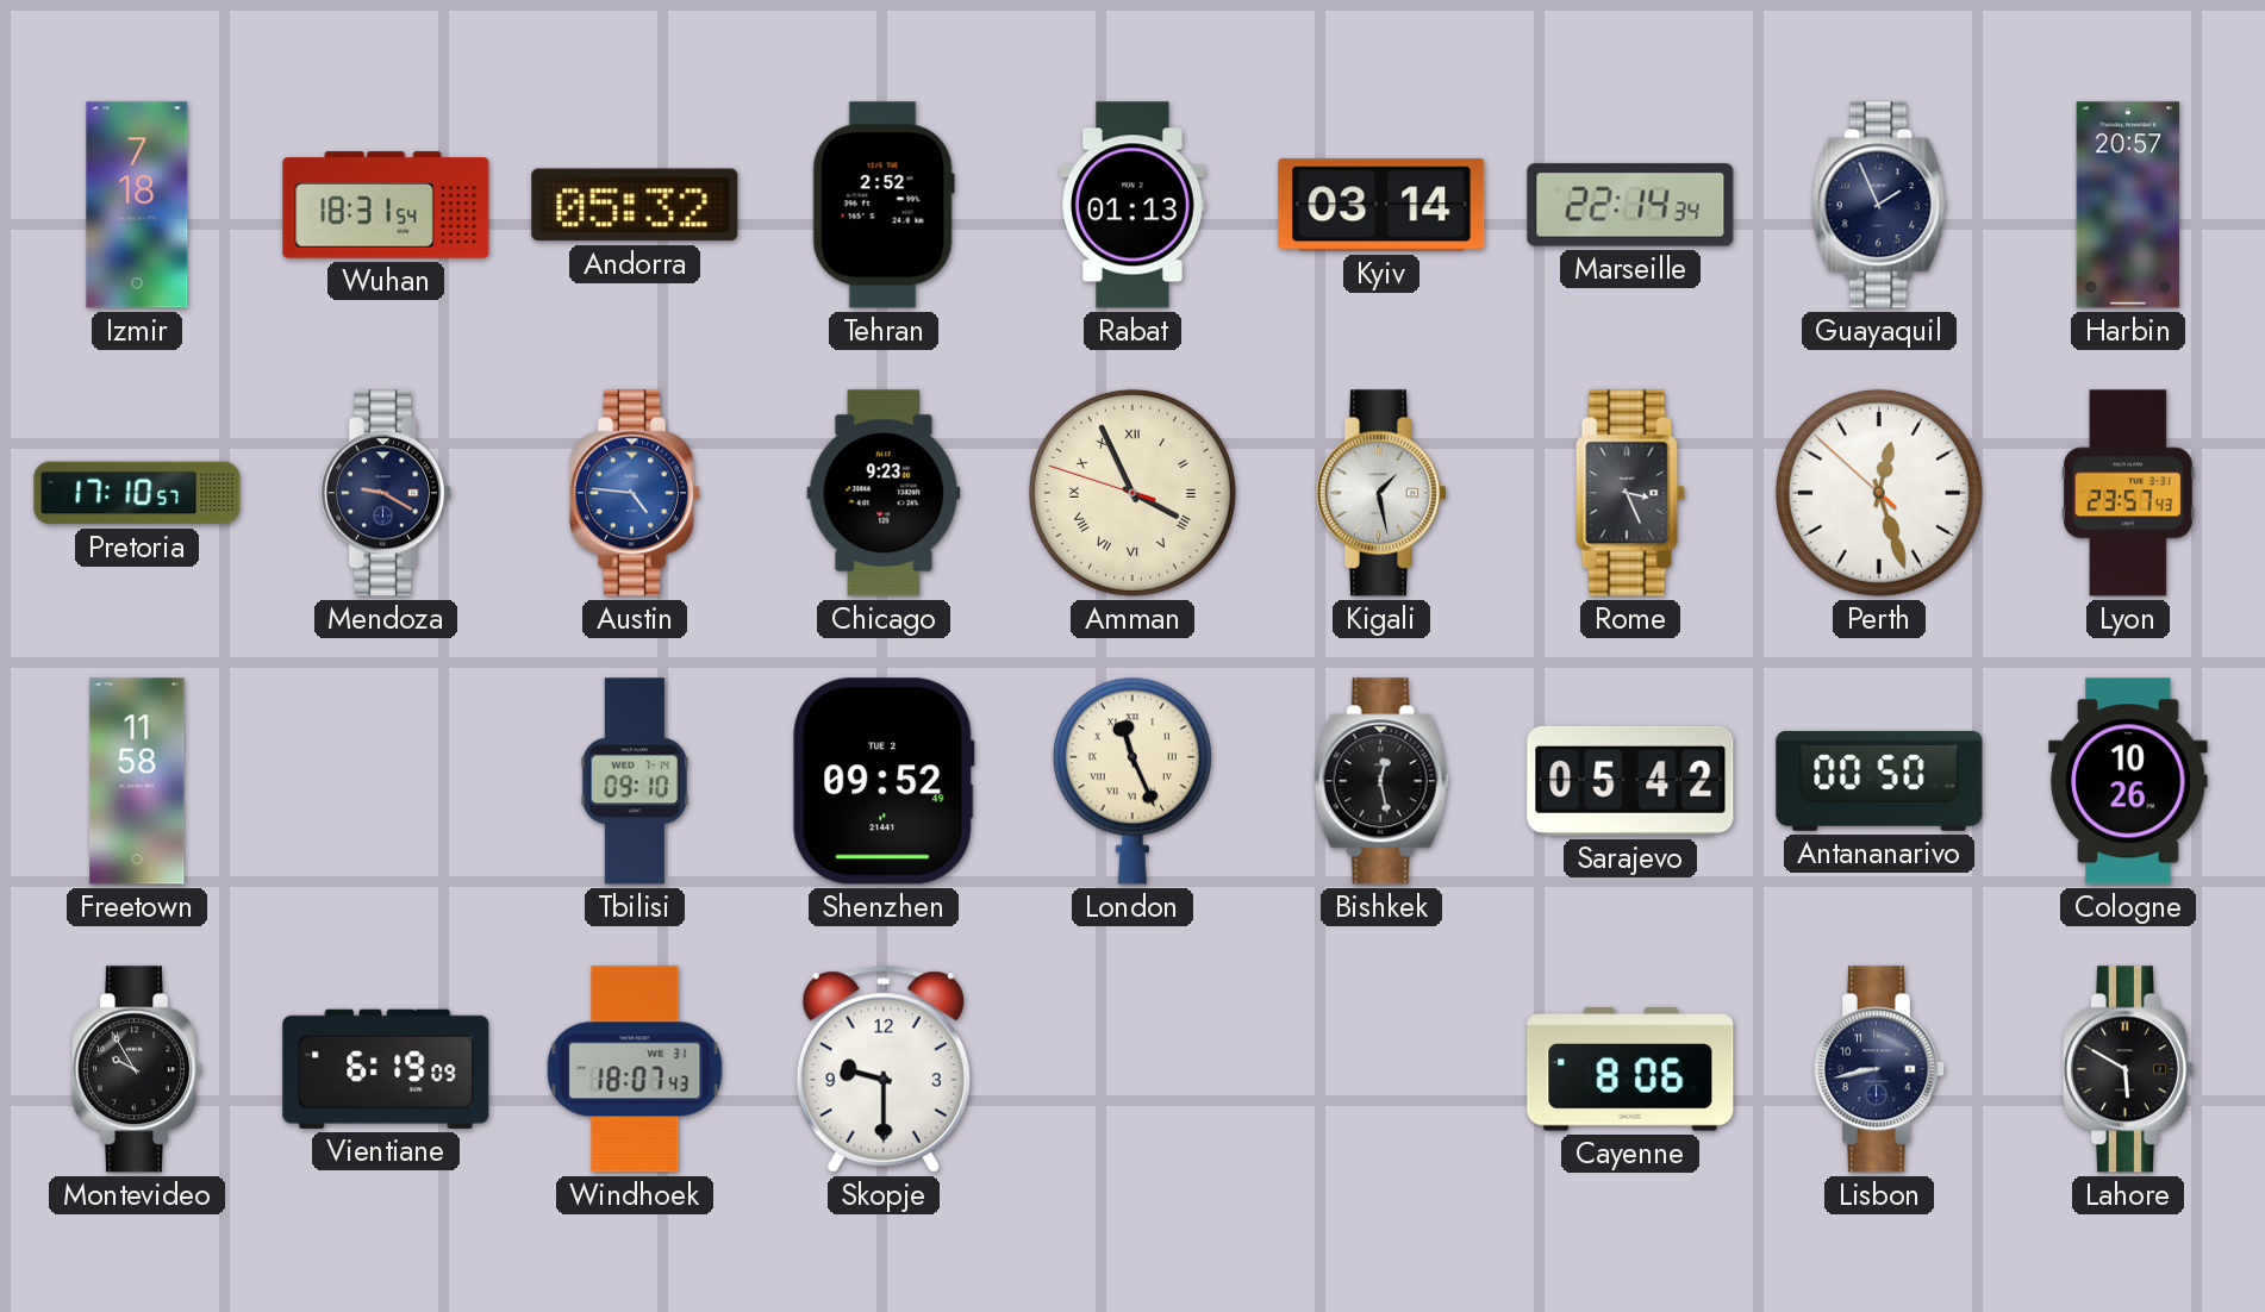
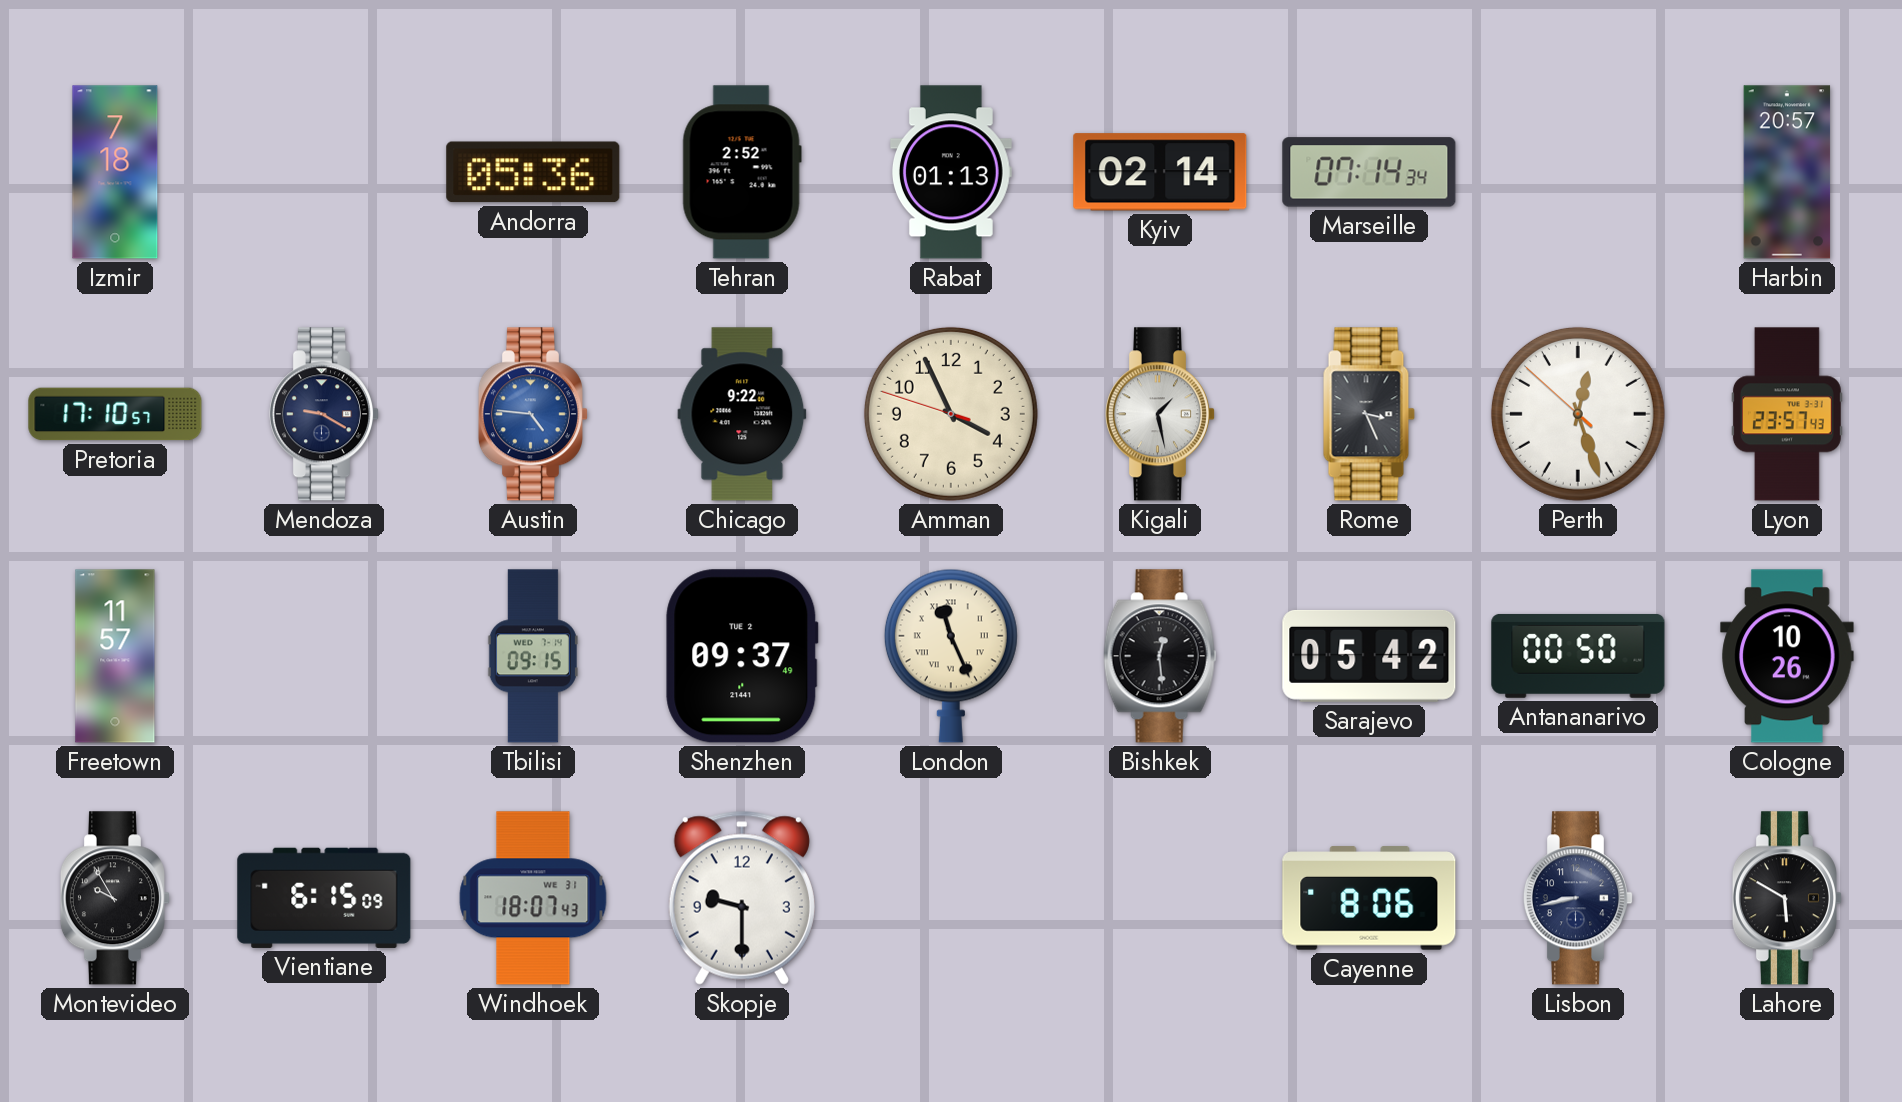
Wuhan: 18:31 -> none
Andorra: 05:32 -> 05:36
Kyiv: 03:14 -> 02:14
Marseille: 22:14 -> 07:14
Guayaquil: 1:56 -> none
Chicago: 9:23 -> 9:22
Amman numerals: Roman -> Arabic
Freetown: 11:58 -> 11:57
Tbilisi: 09:10 -> 09:15
Shenzhen: 09:52 -> 09:37
Bishkek: 12:28 -> 12:29
Vientiane: 6:19 -> 6:15
